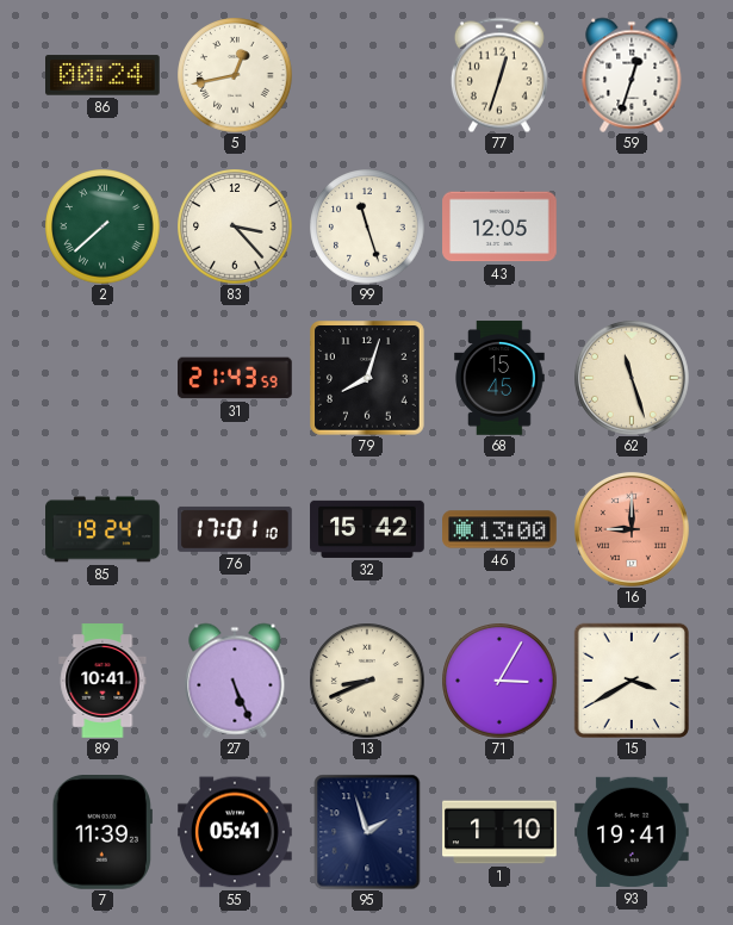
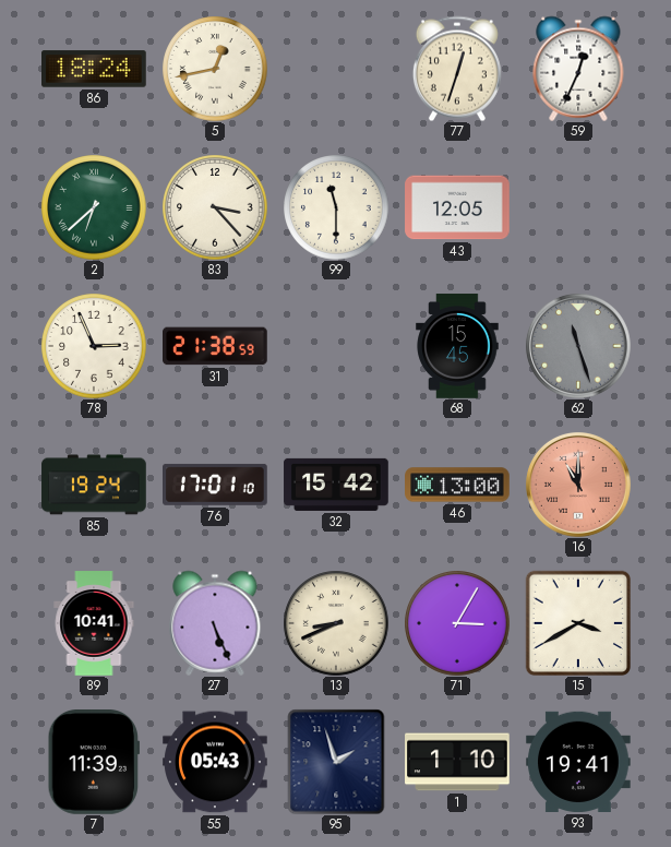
86: 00:24 -> 18:24
59: 12:33 -> 12:34
2: 7:38 -> 6:38
99: 11:27 -> 11:30
78: none -> 2:56
31: 21:43 -> 21:38
79: 8:03 -> none
62 dial: cream -> grey
16: 9:00 -> 11:00
55: 05:41 -> 05:43
